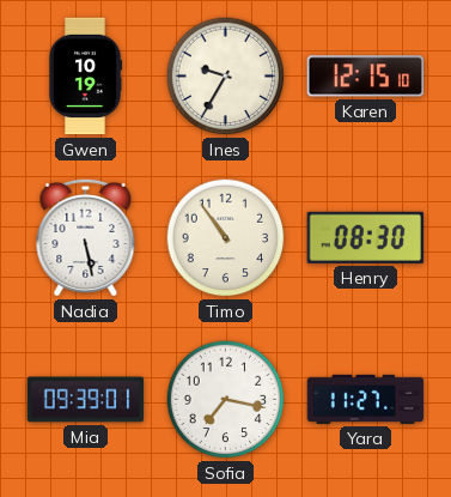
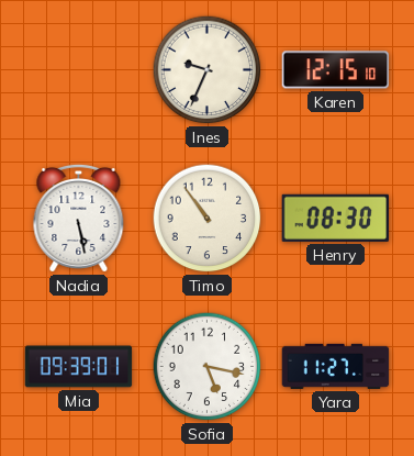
Gwen: 10:19 -> none
Ines: 9:35 -> 9:34
Sofia: 7:17 -> 5:17
